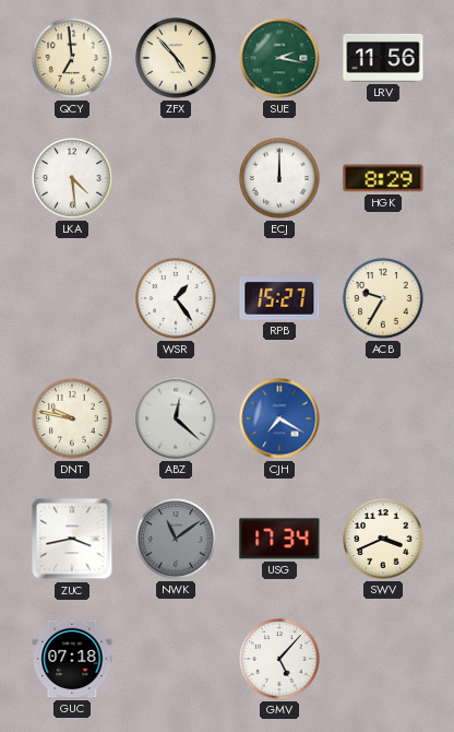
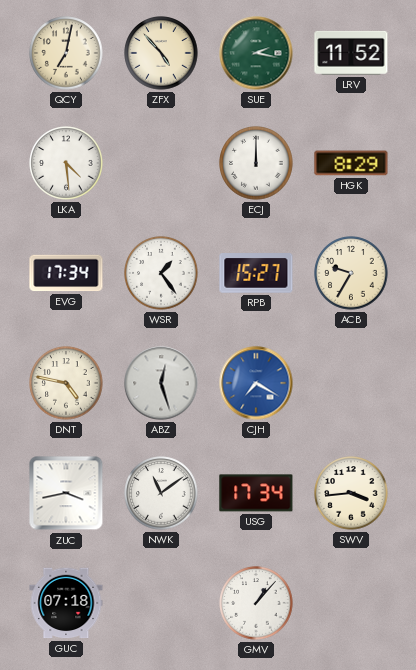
QCY: 6:59 -> 7:02
LRV: 11:56 -> 11:52
EVG: none -> 17:34
DNT: 9:47 -> 4:47
ABZ: 12:22 -> 12:27
NWK dial: grey -> white
SWV: 3:41 -> 3:44
GMV: 5:07 -> 1:07
